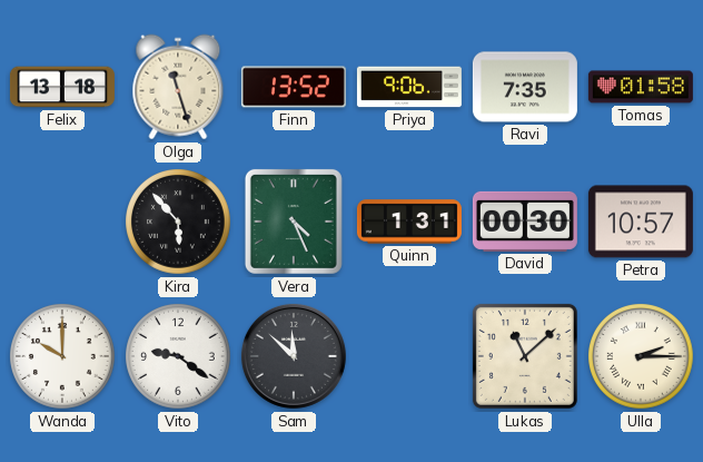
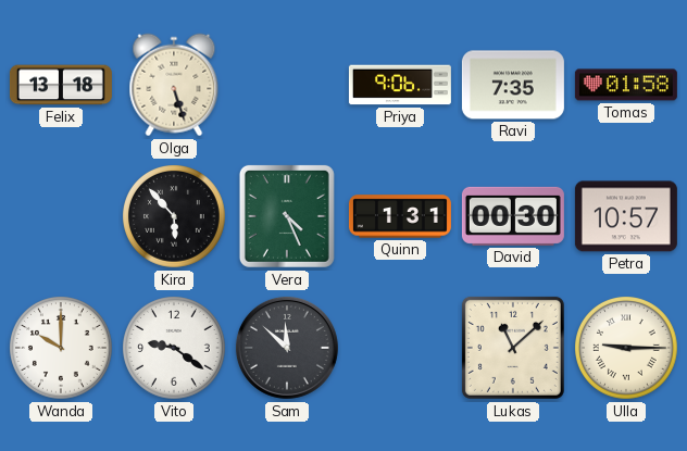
Olga: 11:27 -> 5:27
Finn: 13:52 -> none
Ulla: 2:15 -> 9:15
